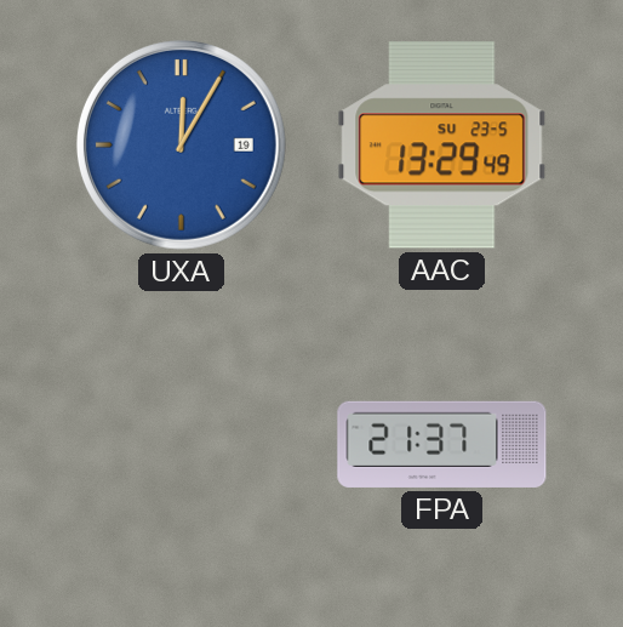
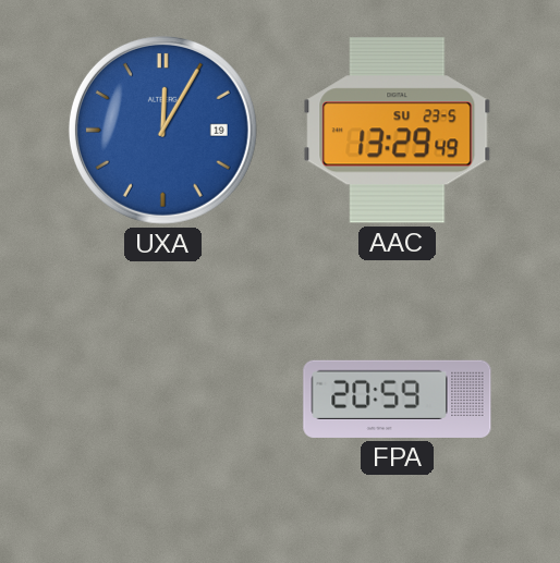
FPA: 21:37 -> 20:59
